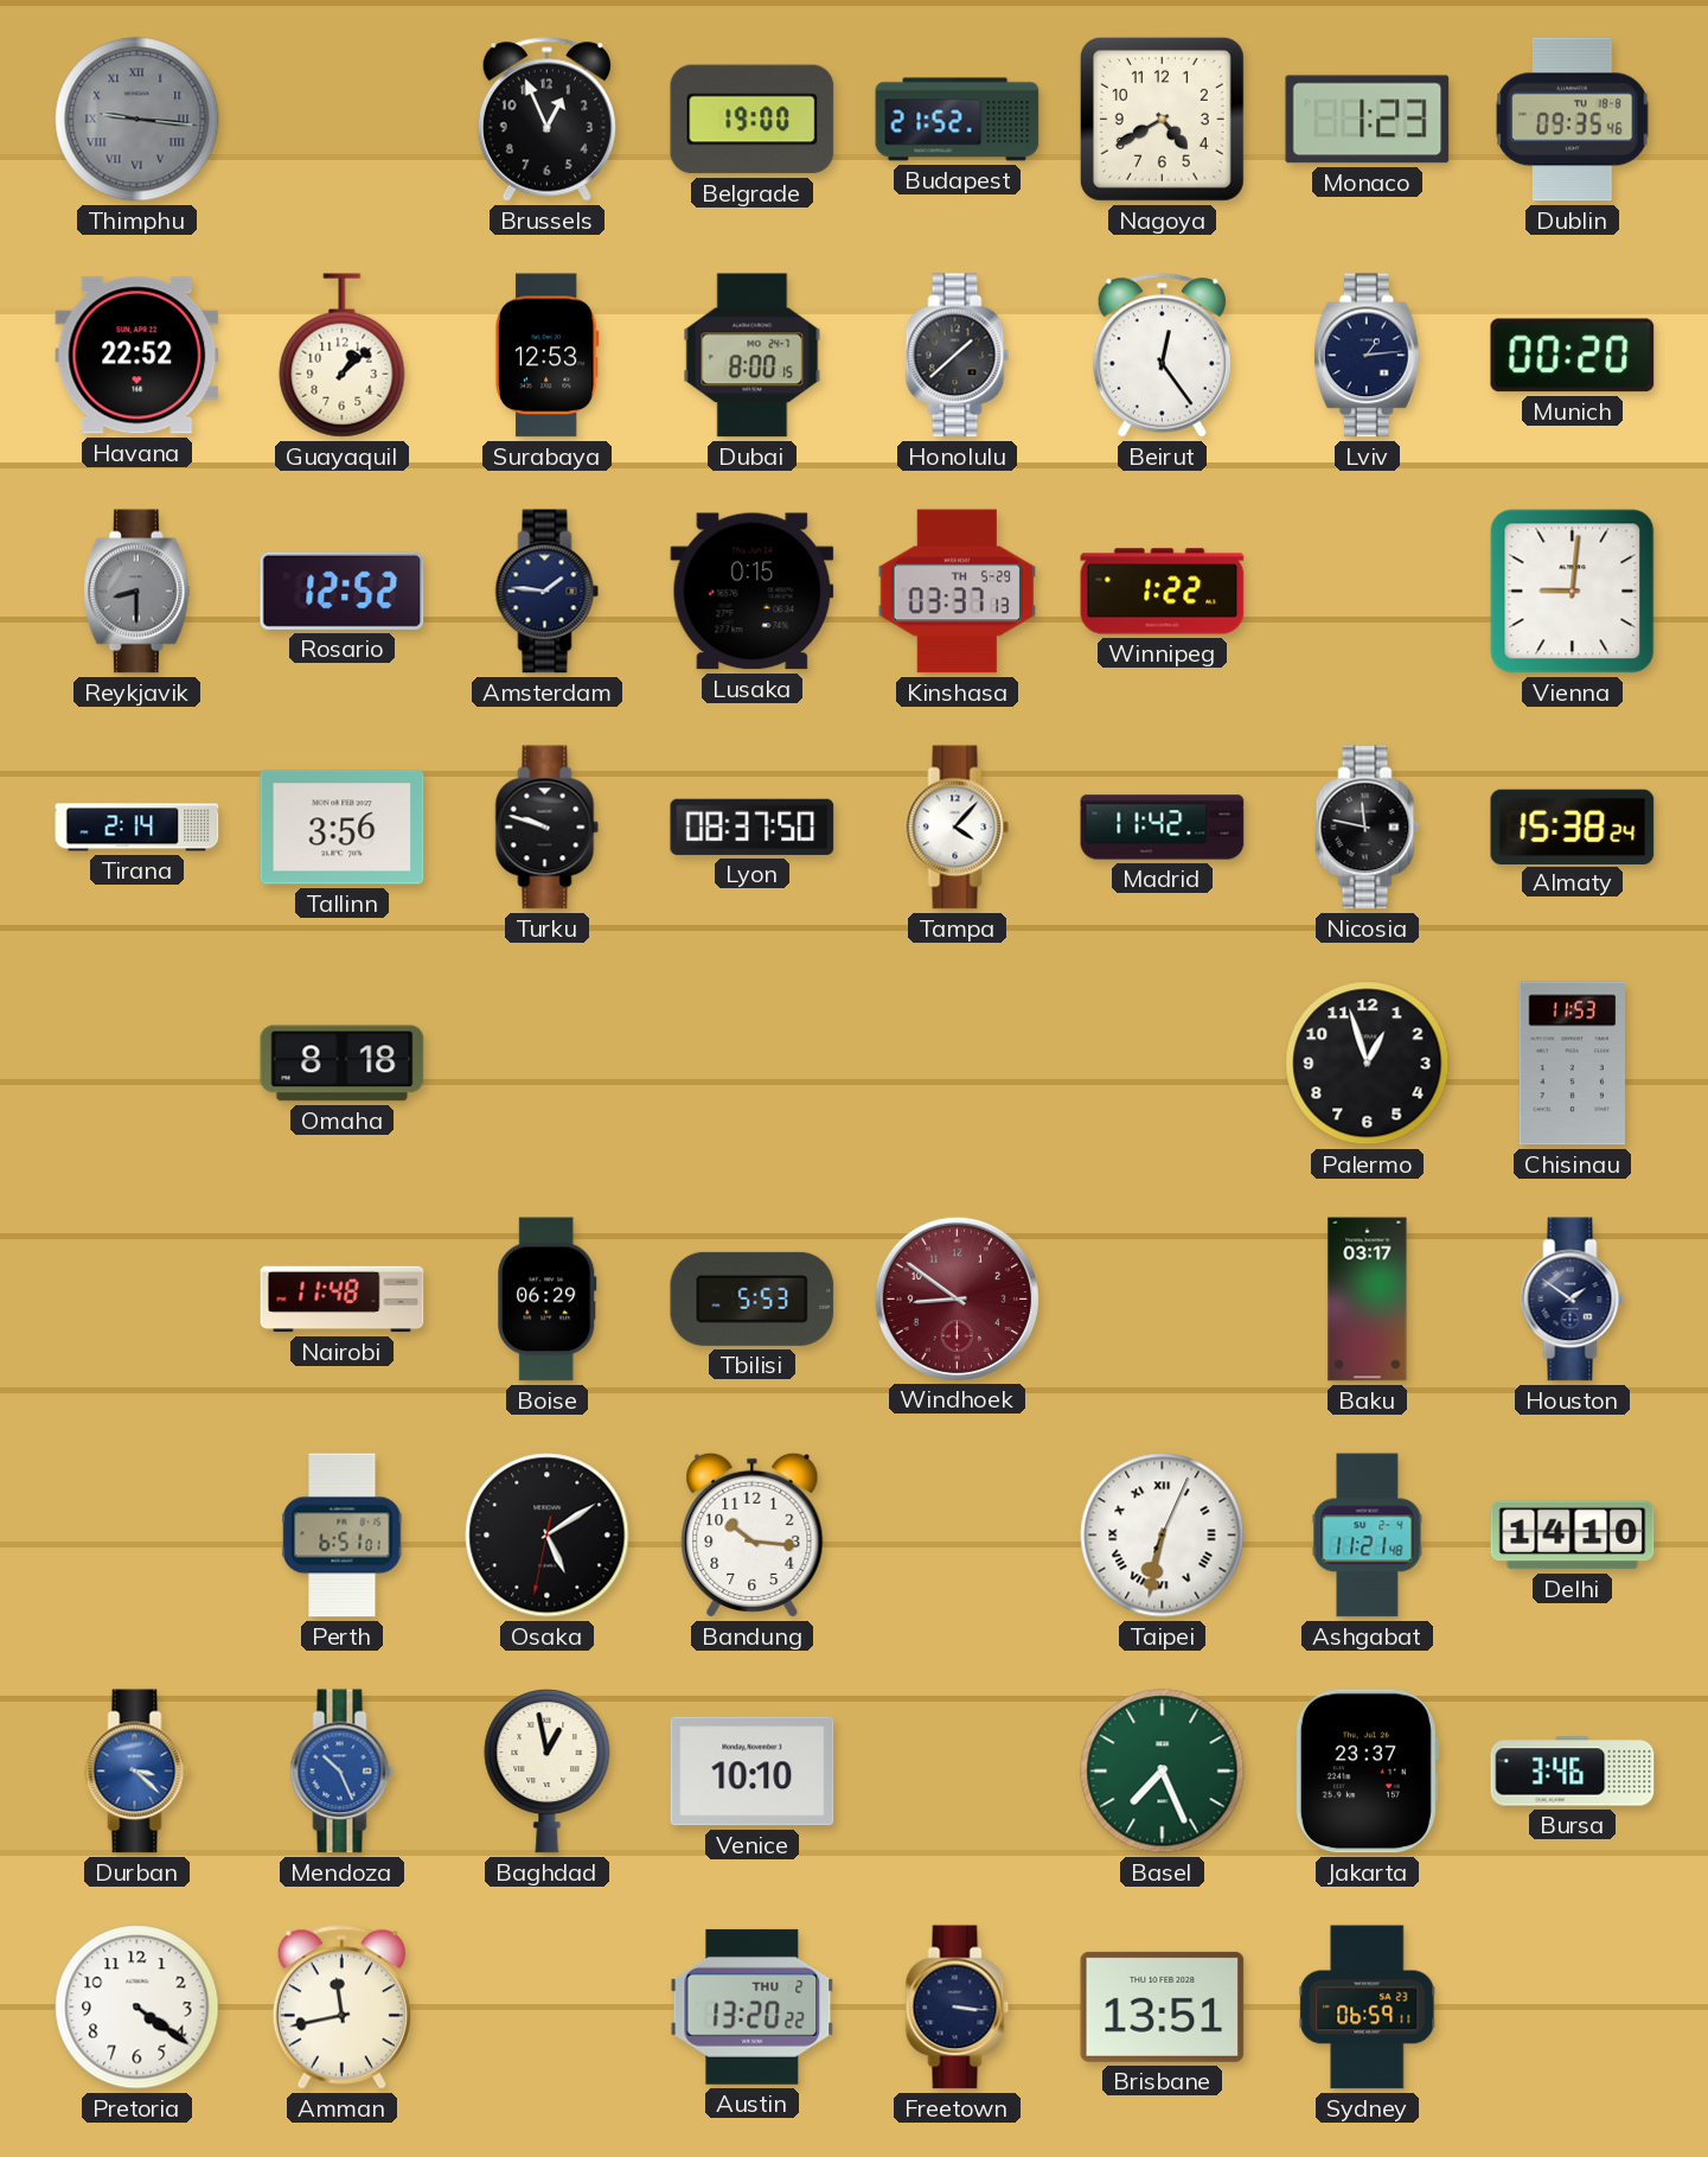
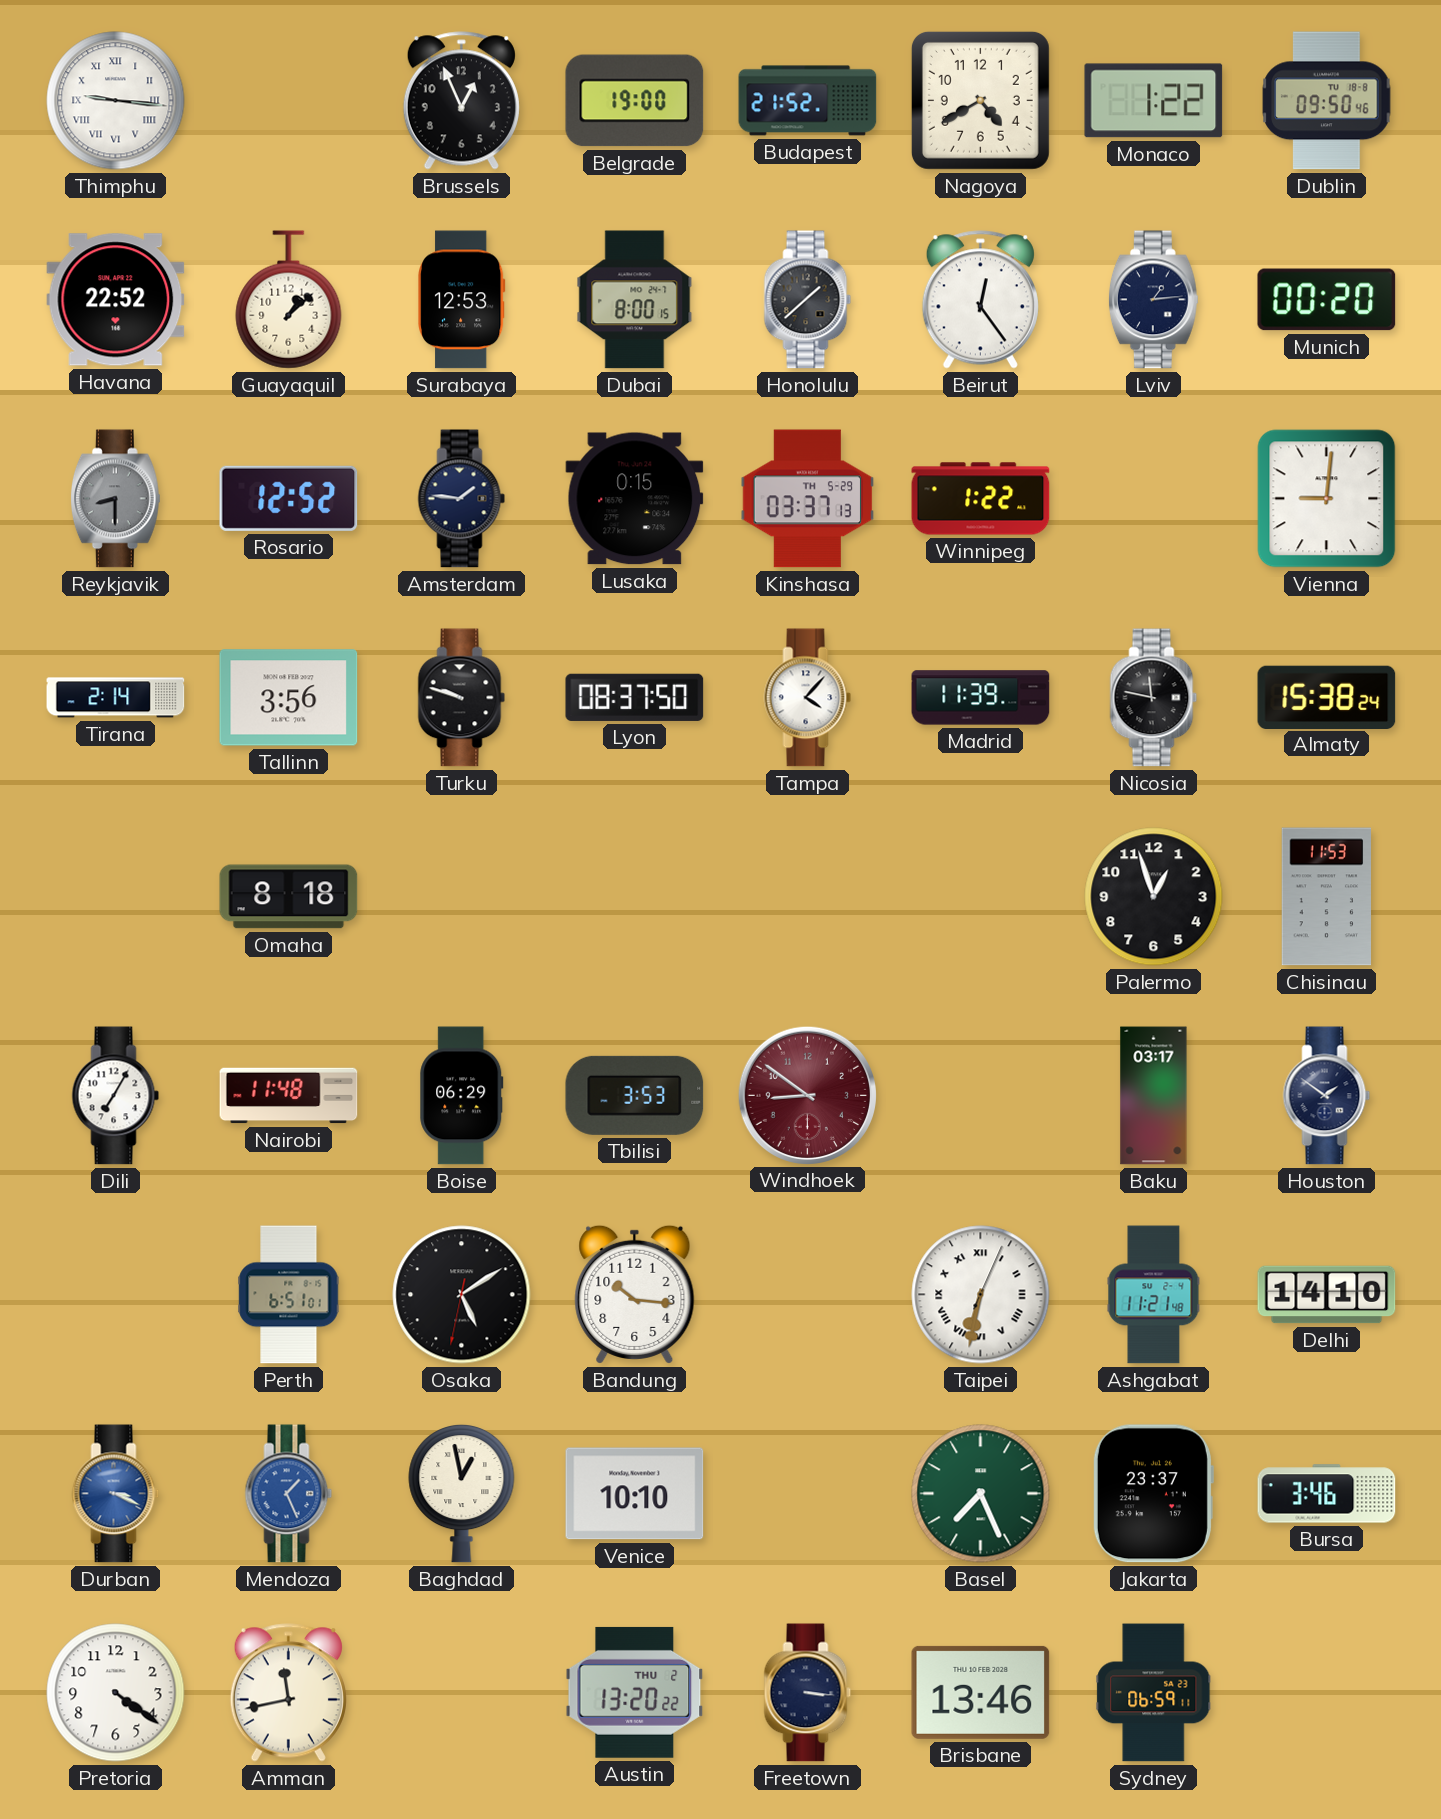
Thimphu dial: grey -> white
Monaco: 1:23 -> 1:22
Dublin: 09:35 -> 09:50
Madrid: 11:42 -> 11:39
Dili: none -> 7:05
Tbilisi: 5:53 -> 3:53
Durban: 3:22 -> 3:19
Mendoza: 10:26 -> 1:26
Brisbane: 13:51 -> 13:46
